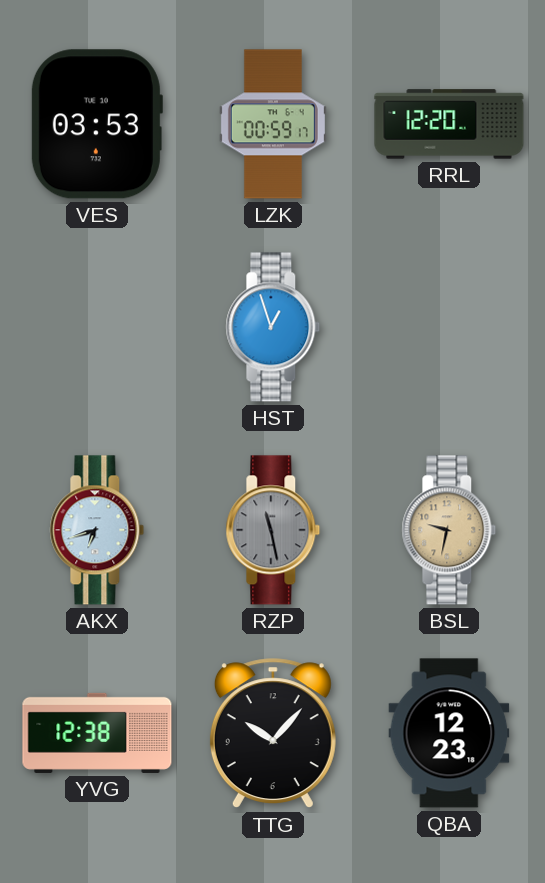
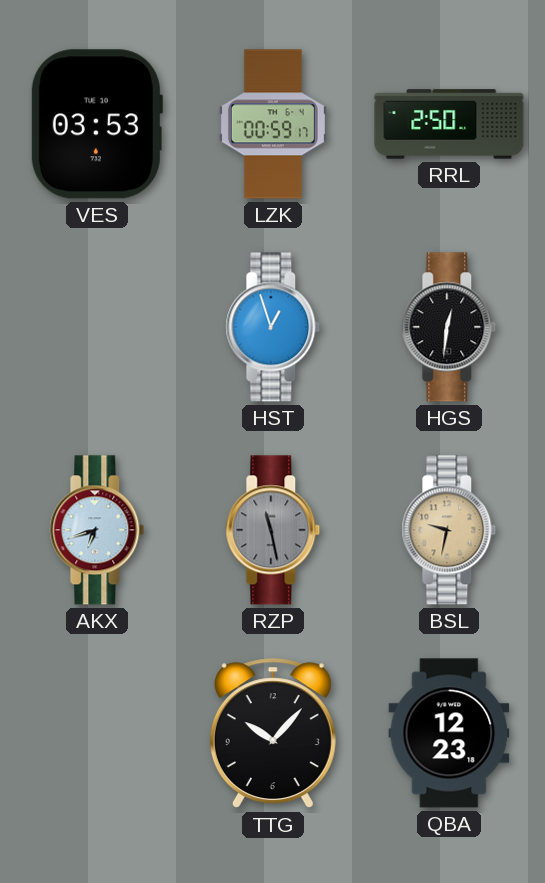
RRL: 12:20 -> 2:50
HGS: none -> 12:31
YVG: 12:38 -> none
